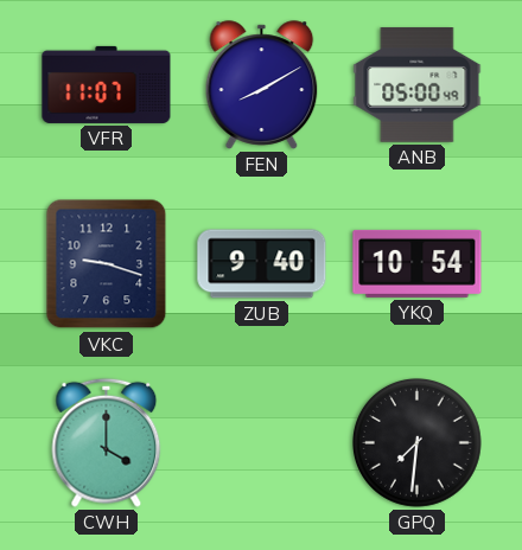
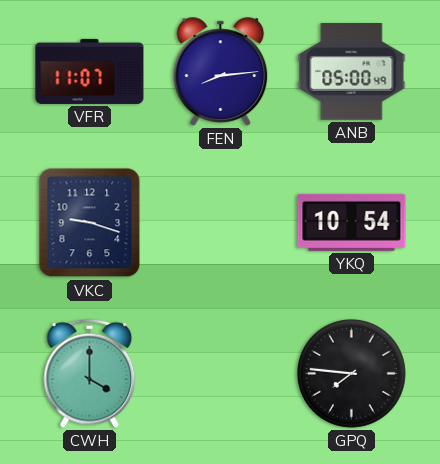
FEN: 8:10 -> 8:14
ZUB: 9:40 -> none
GPQ: 7:31 -> 7:46
